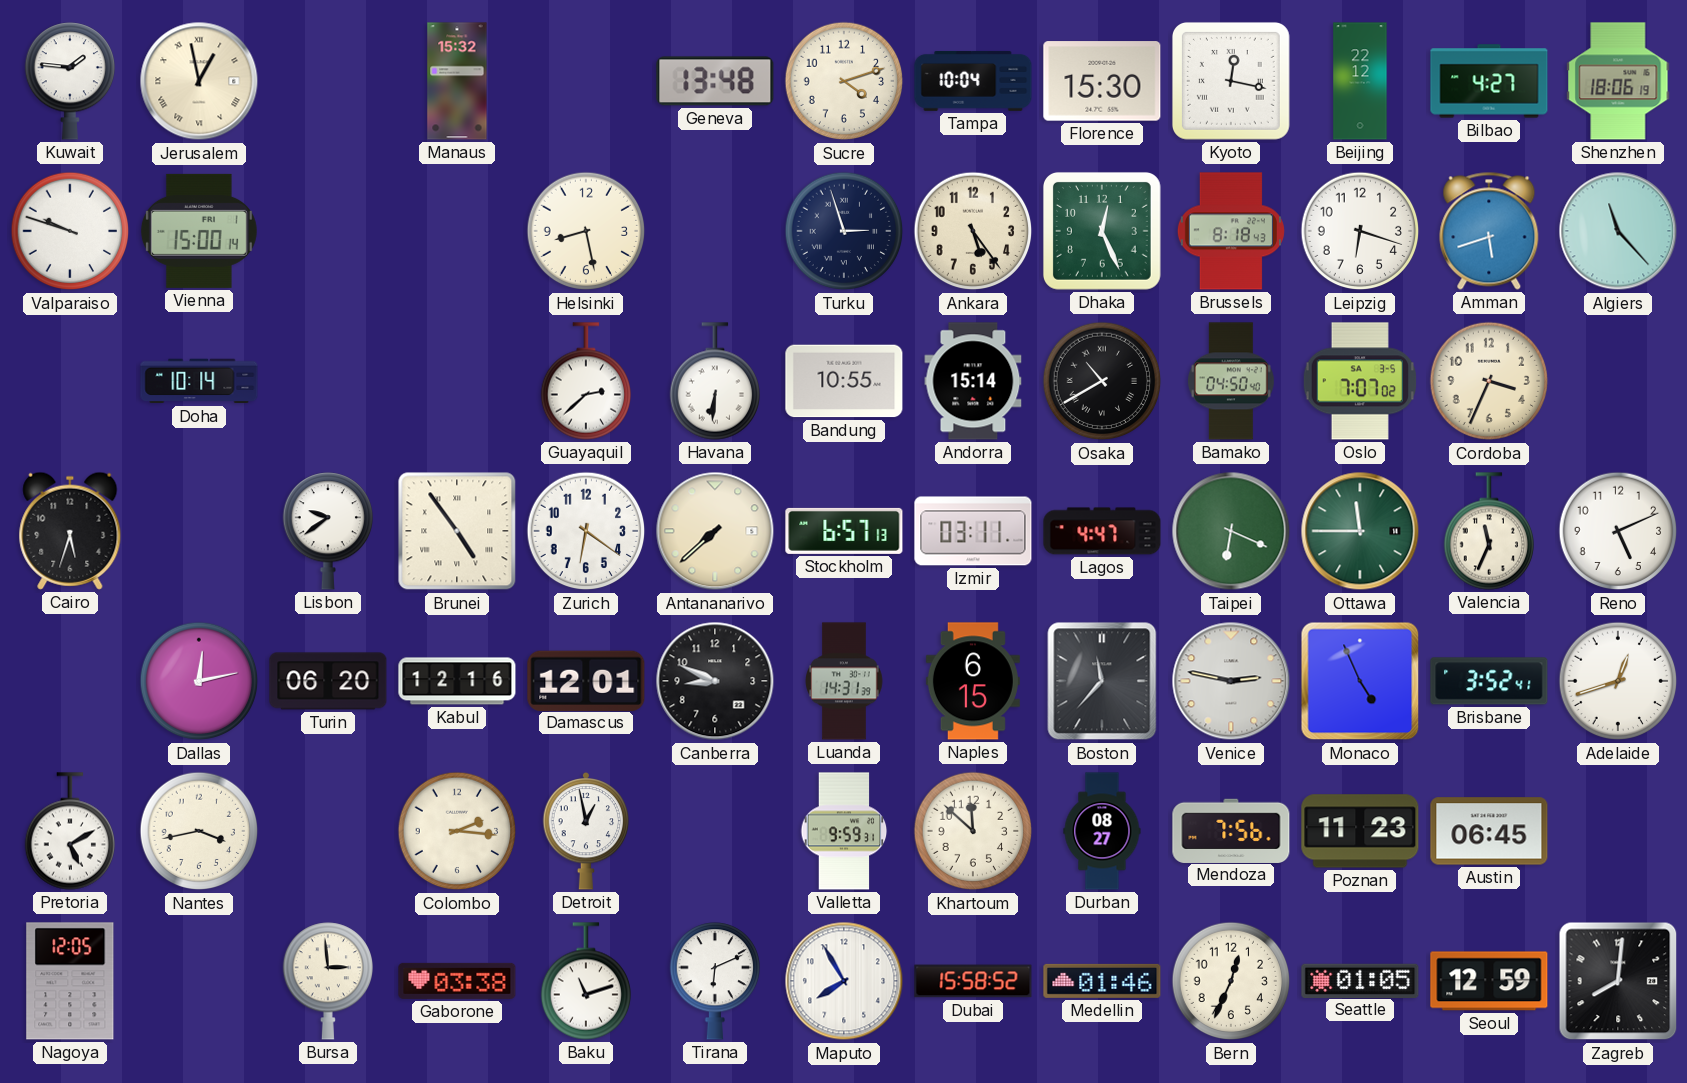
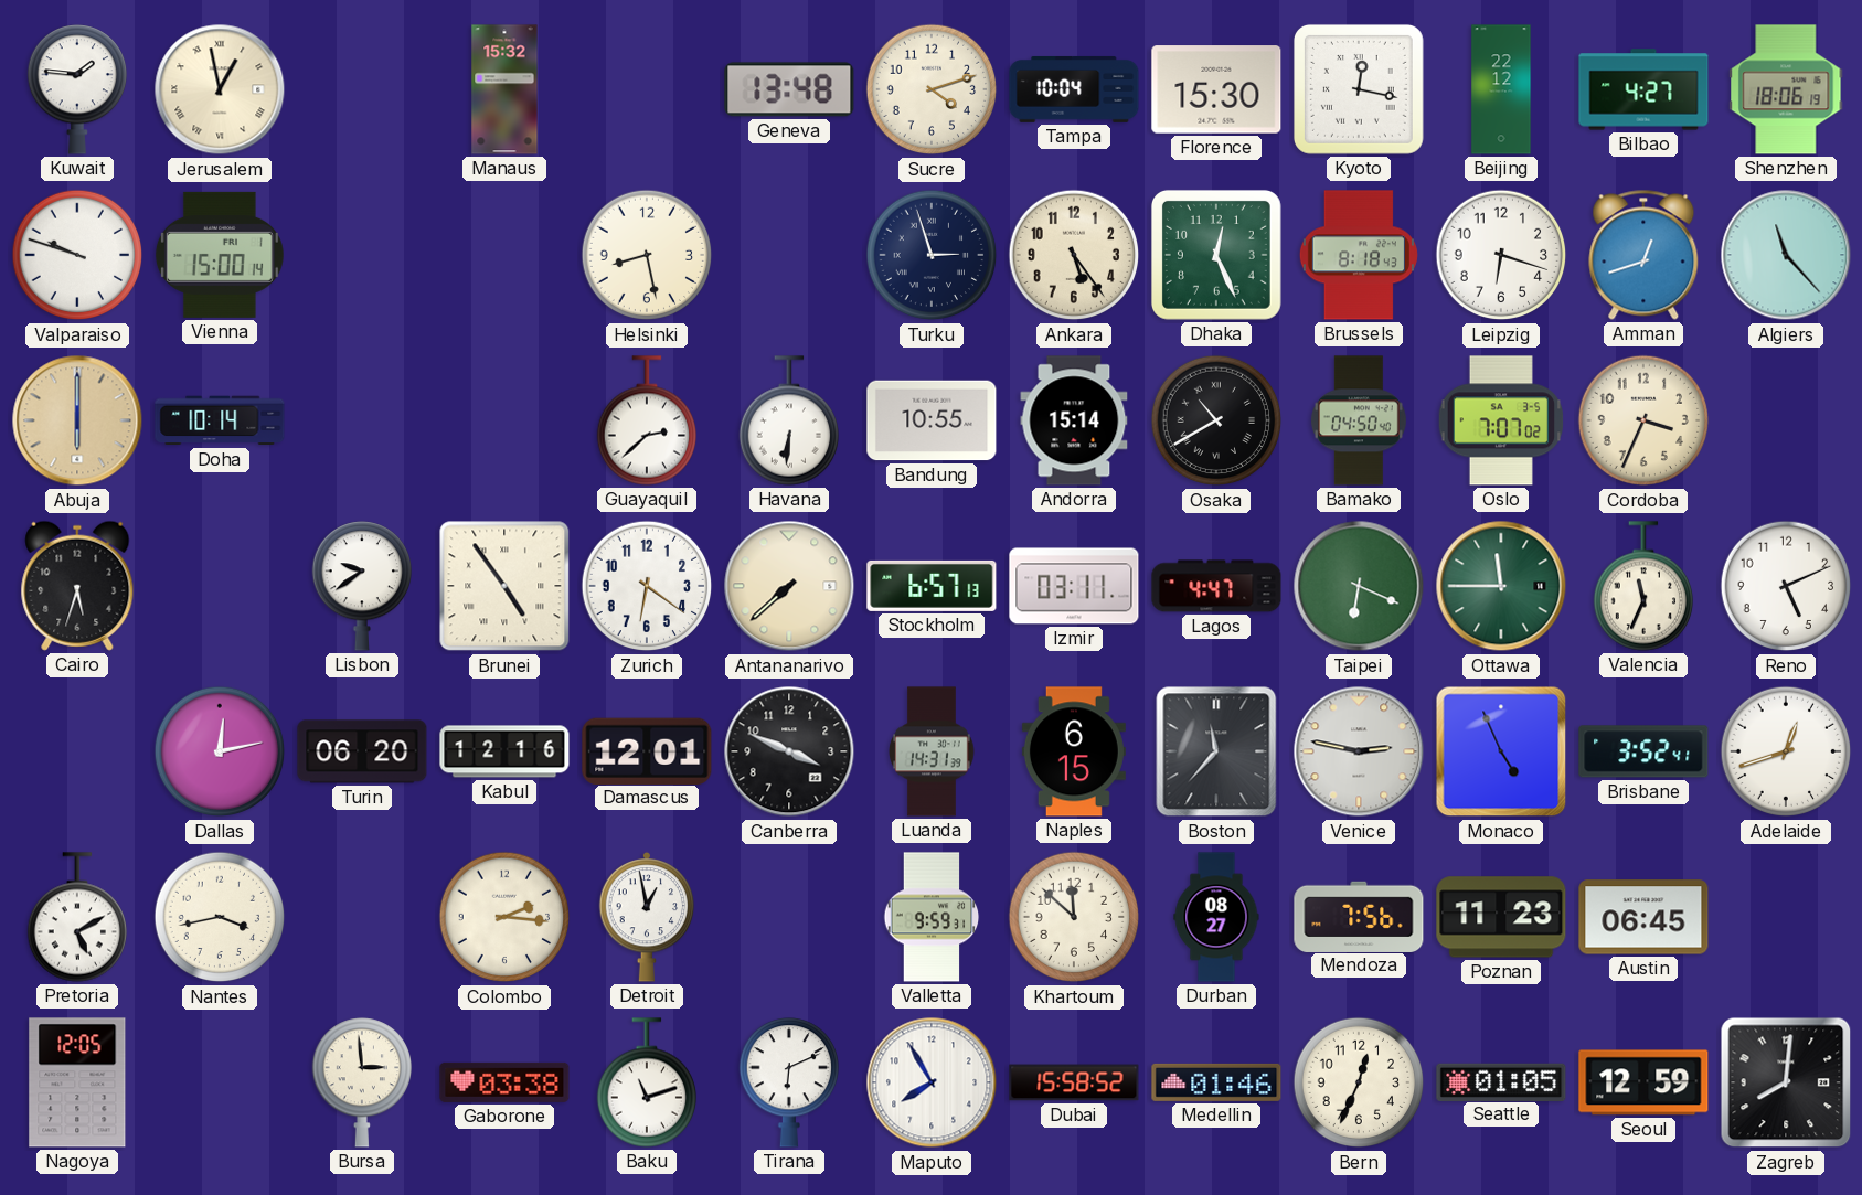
Amman: 5:42 -> 12:42
Abuja: none -> 6:00
Canberra: 8:49 -> 3:49
